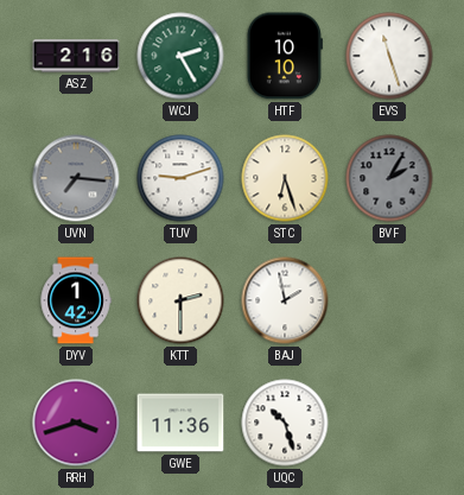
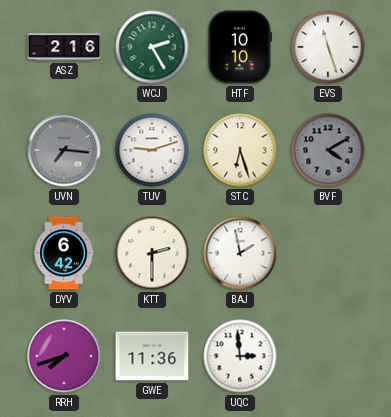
BVF: 2:05 -> 4:10
DYV: 1:42 -> 6:42
RRH: 3:42 -> 7:42
UQC: 10:27 -> 2:59
